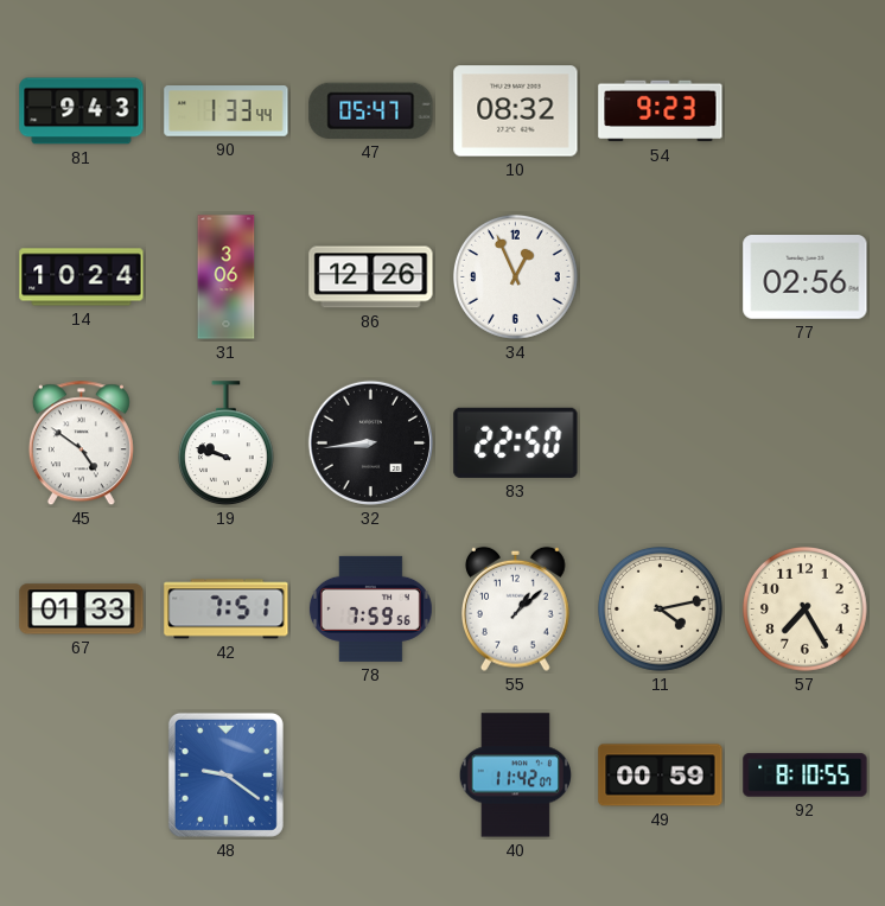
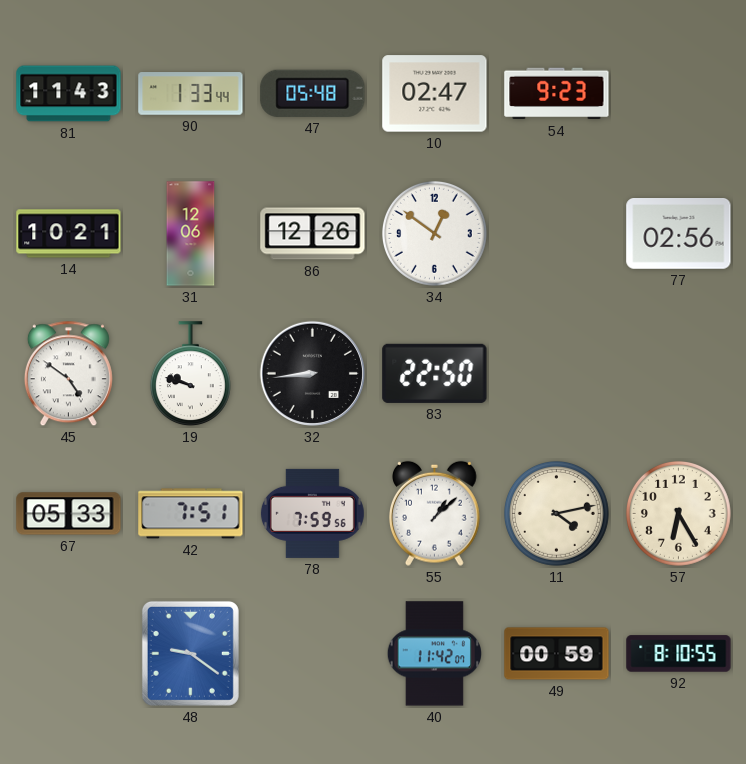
81: 9:43 -> 11:43
47: 05:47 -> 05:48
10: 08:32 -> 02:47
14: 10:24 -> 10:21
31: 3:06 -> 12:06
34: 12:56 -> 12:51
67: 01:33 -> 05:33
57: 7:25 -> 6:25
